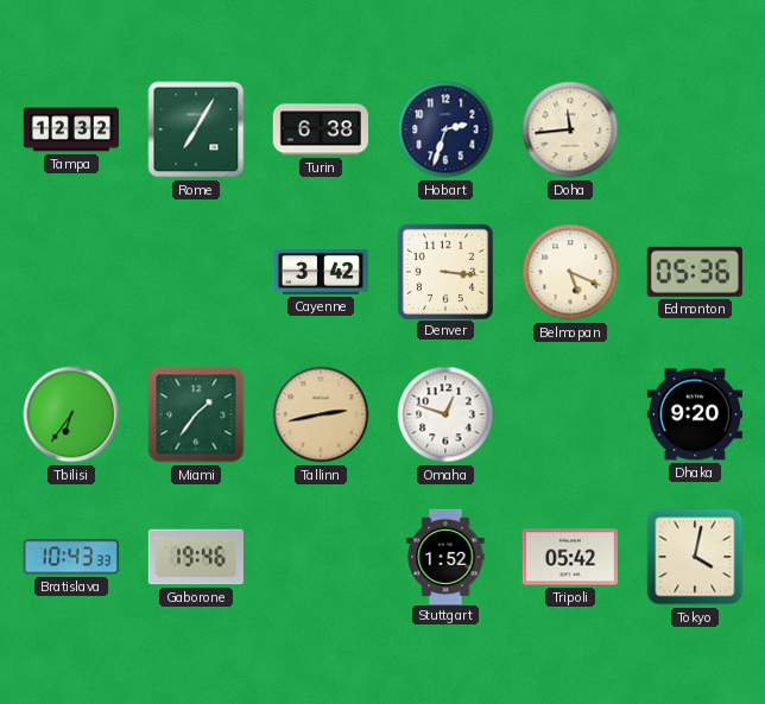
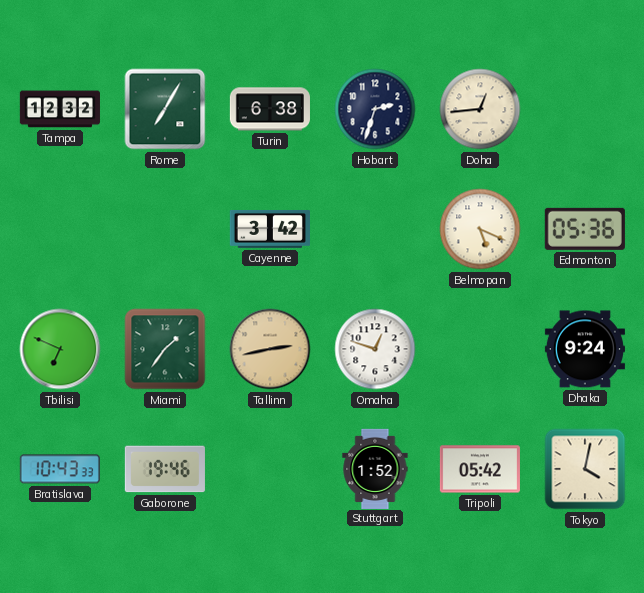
Doha: 11:44 -> 12:44
Denver: 3:16 -> none
Tbilisi: 6:36 -> 6:49
Dhaka: 9:20 -> 9:24
